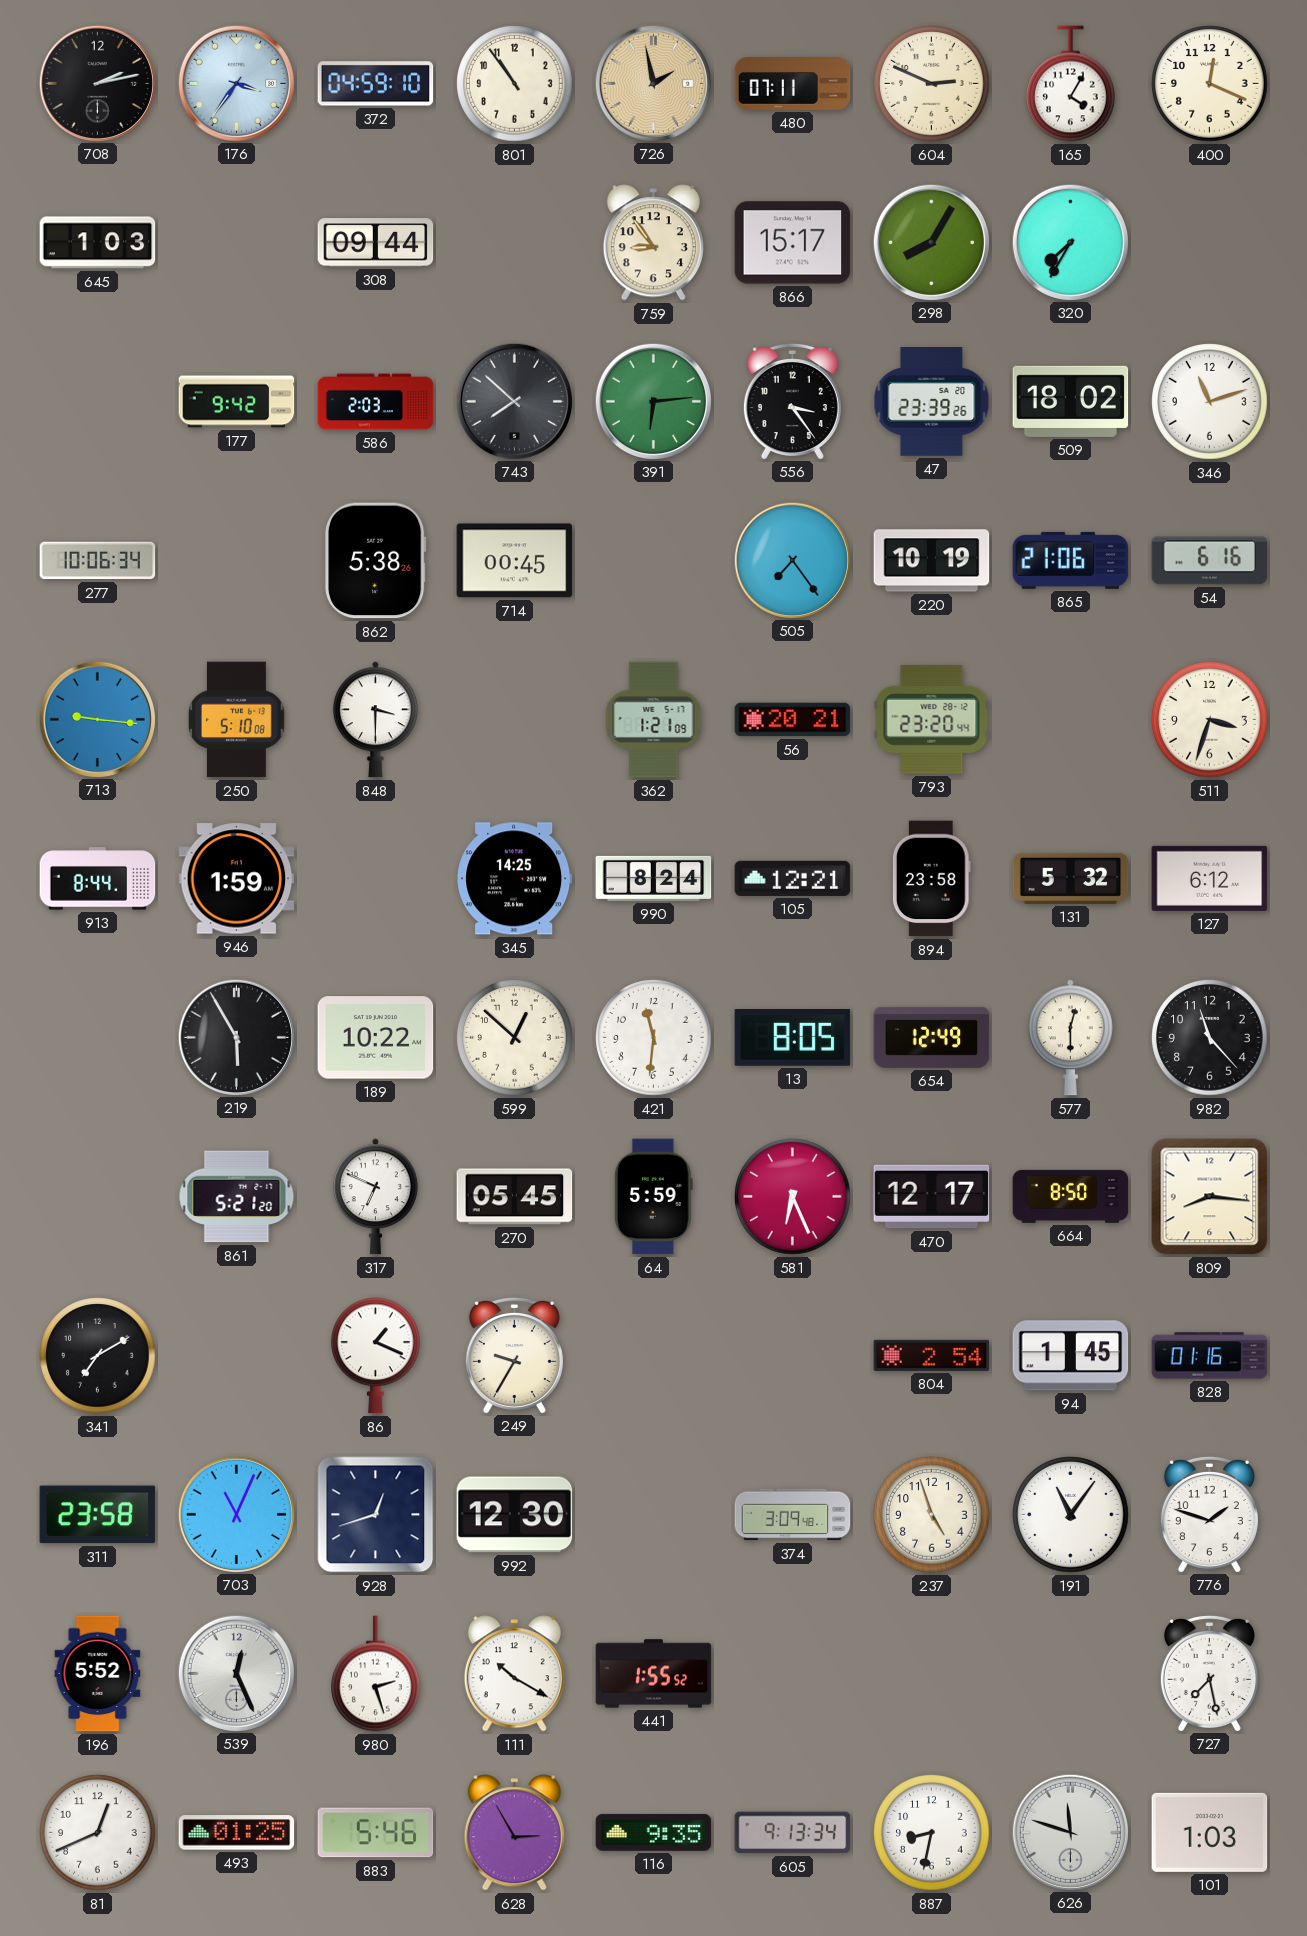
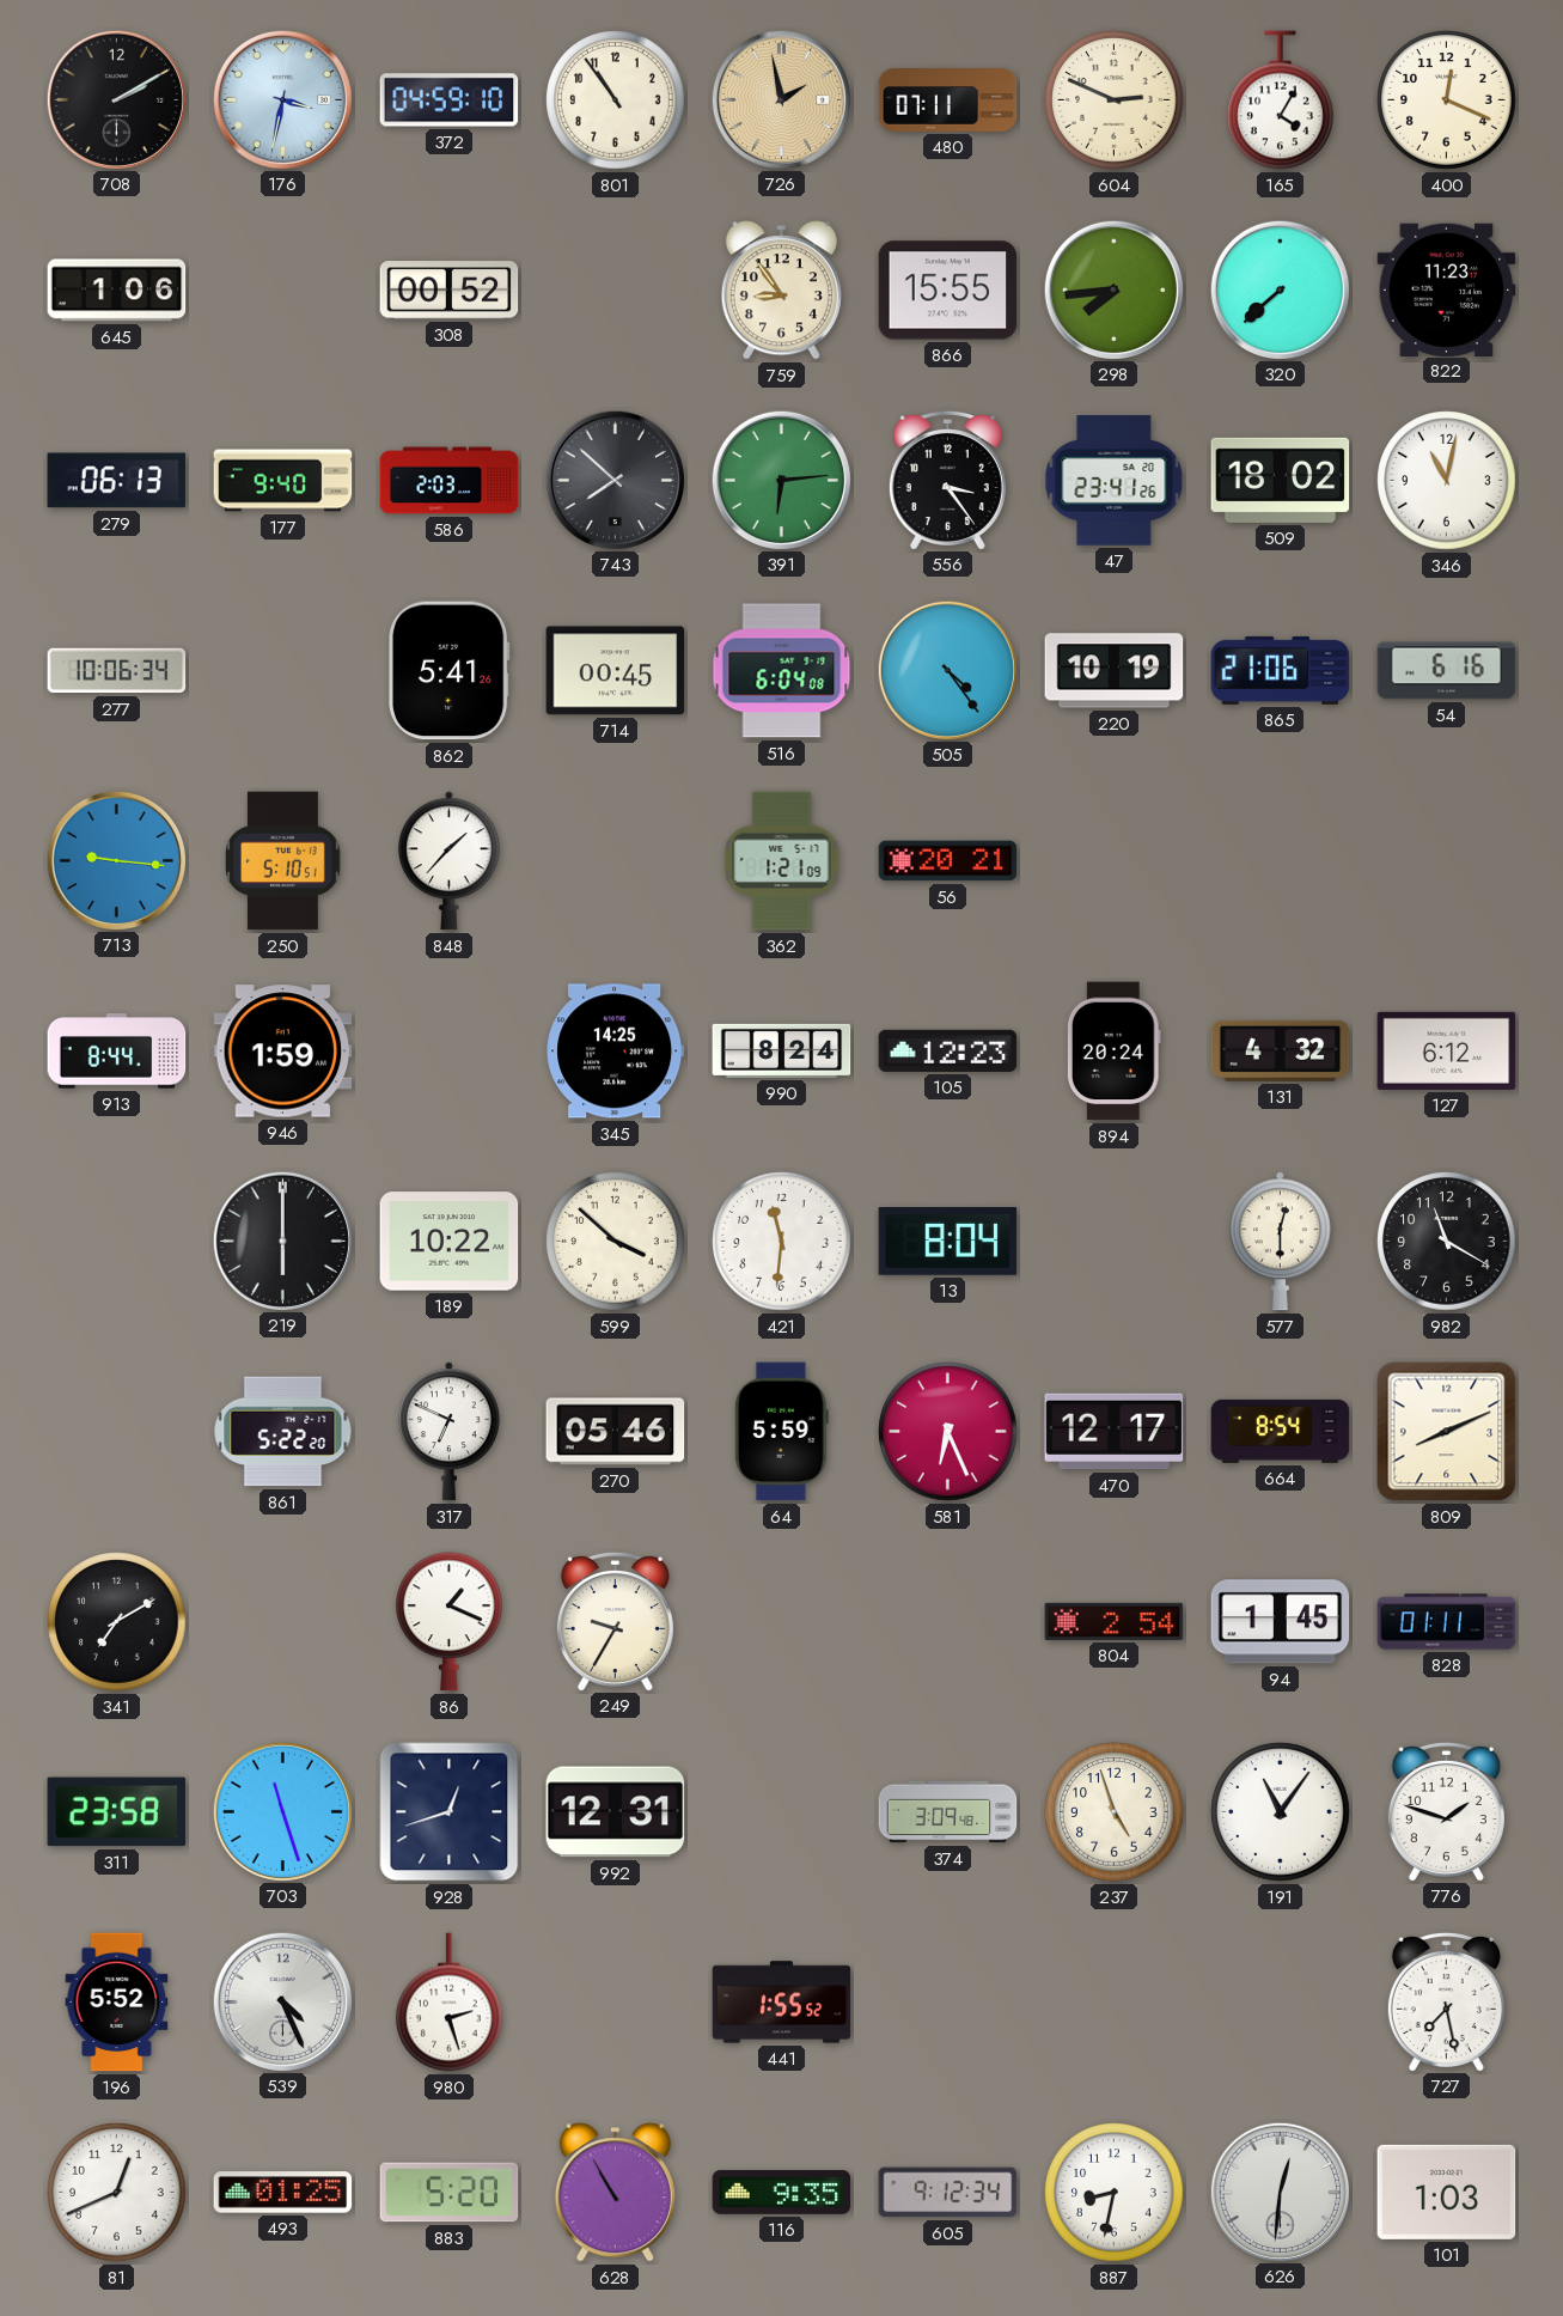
708: 2:13 -> 2:10
176: 3:36 -> 3:32
645: 1:03 -> 1:06
308: 09:44 -> 00:52
866: 15:17 -> 15:55
298: 8:05 -> 7:44
320: 7:35 -> 7:38
822: none -> 11:23
279: none -> 06:13
177: 9:42 -> 9:40
47: 23:39 -> 23:41
346: 11:12 -> 11:02
862: 5:38 -> 5:41
516: none -> 6:04
505: 7:24 -> 4:24
250: 5:10:08 -> 5:10:51
848: 3:30 -> 1:37
793: 23:20 -> none
511: 3:33 -> none
105: 12:21 -> 12:23
894: 23:58 -> 20:24
131: 5:32 -> 4:32
219: 5:55 -> 6:00
599: 12:52 -> 3:52
13: 8:05 -> 8:04
654: 12:49 -> none
982: 11:23 -> 11:20
861: 5:21 -> 5:22
270: 05:45 -> 05:46
664: 8:50 -> 8:54
809: 8:16 -> 8:11
828: 01:16 -> 01:11
703: 11:04 -> 11:27
992: 12:30 -> 12:31
539: 12:26 -> 4:26
111: 10:20 -> none
883: 5:46 -> 5:20
628: 2:55 -> 10:55
605: 9:13 -> 9:12
626: 11:48 -> 12:31
